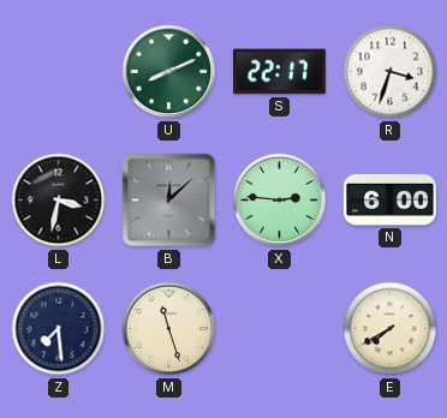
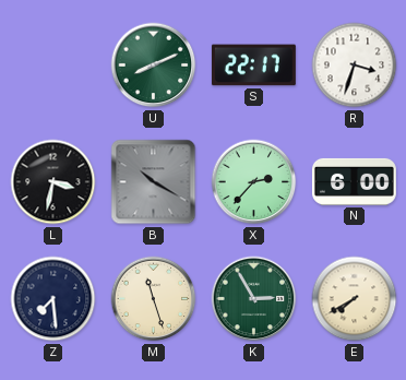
B: 12:08 -> 10:20
X: 2:46 -> 2:37
K: none -> 2:55
